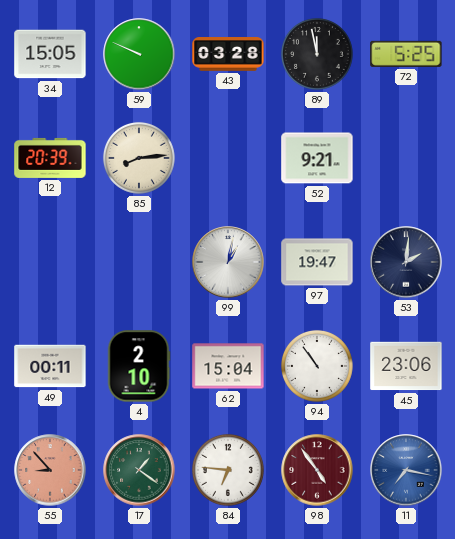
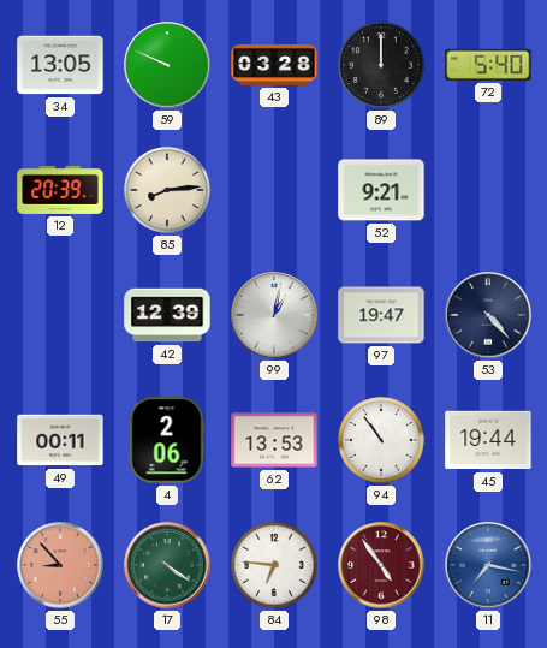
34: 15:05 -> 13:05
89: 11:58 -> 12:00
72: 5:25 -> 5:40
42: none -> 12:39
53: 2:01 -> 4:23
4: 2:10 -> 2:06
62: 15:04 -> 13:53
45: 23:06 -> 19:44
17: 1:21 -> 4:21
